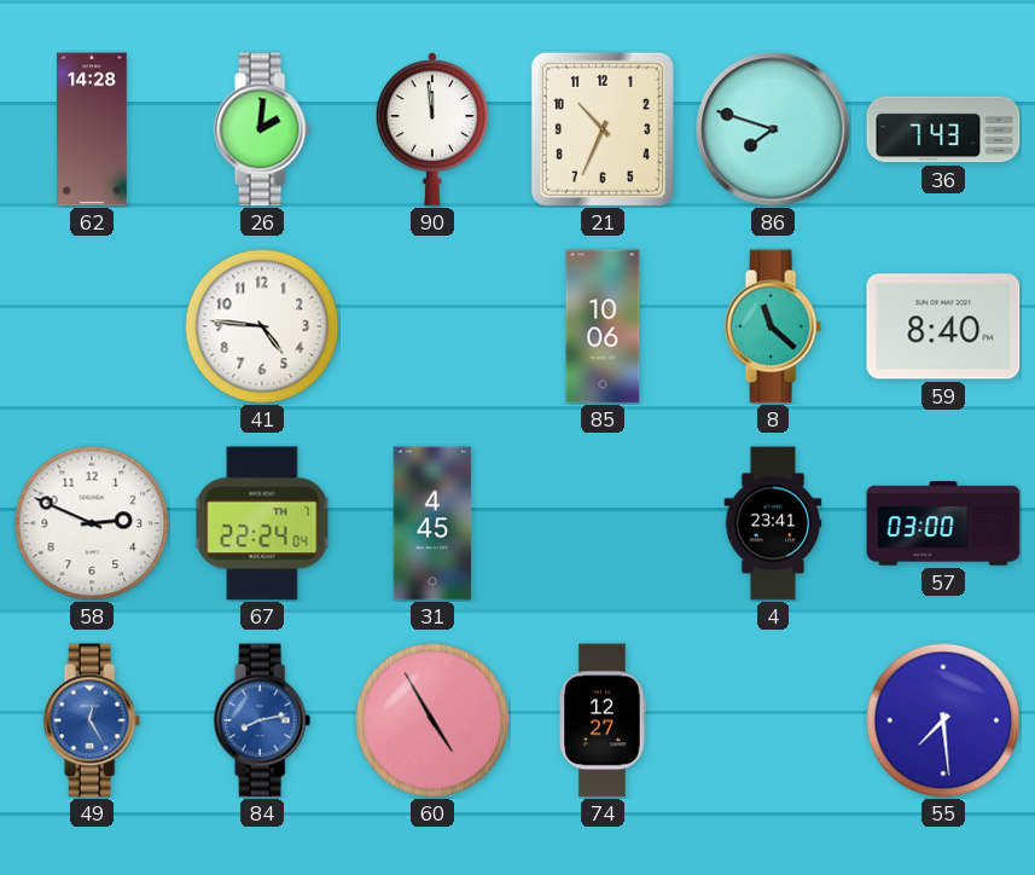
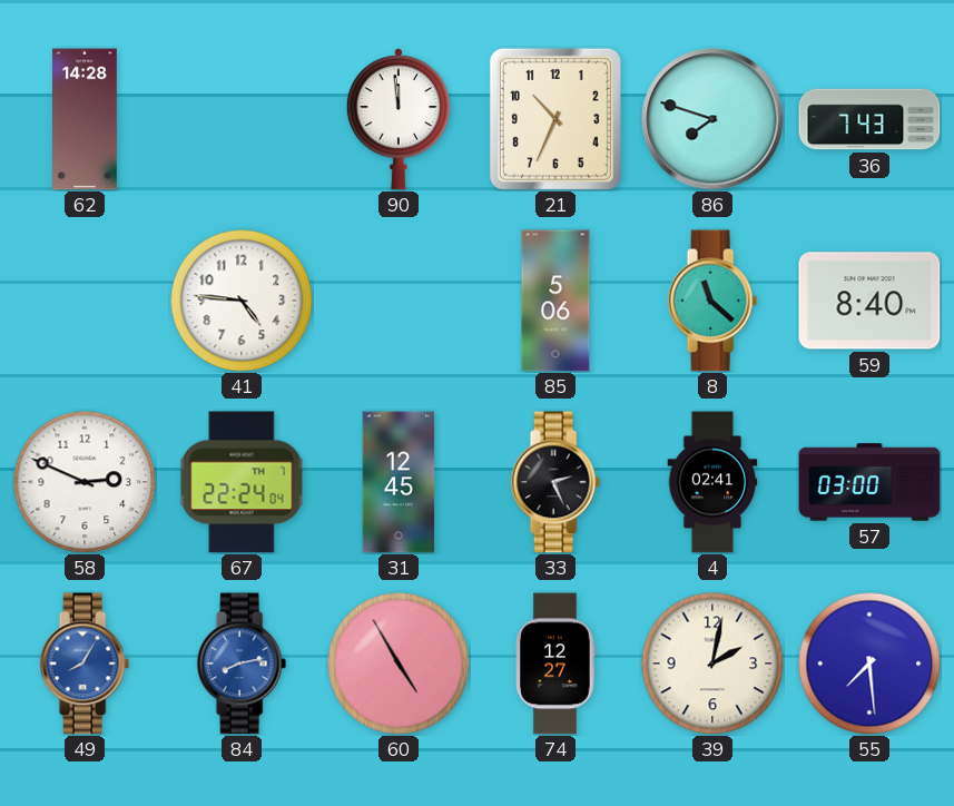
26: 2:01 -> none
85: 10:06 -> 5:06
31: 4:45 -> 12:45
33: none -> 2:26
4: 23:41 -> 02:41
49: 12:25 -> 8:05
39: none -> 2:02
